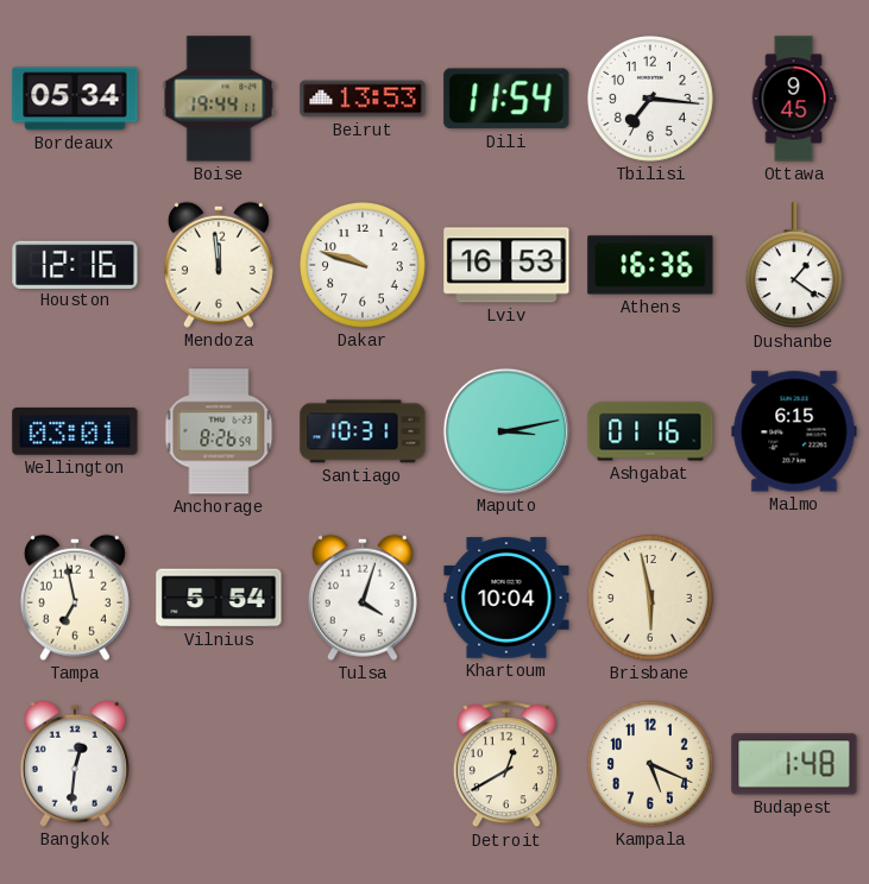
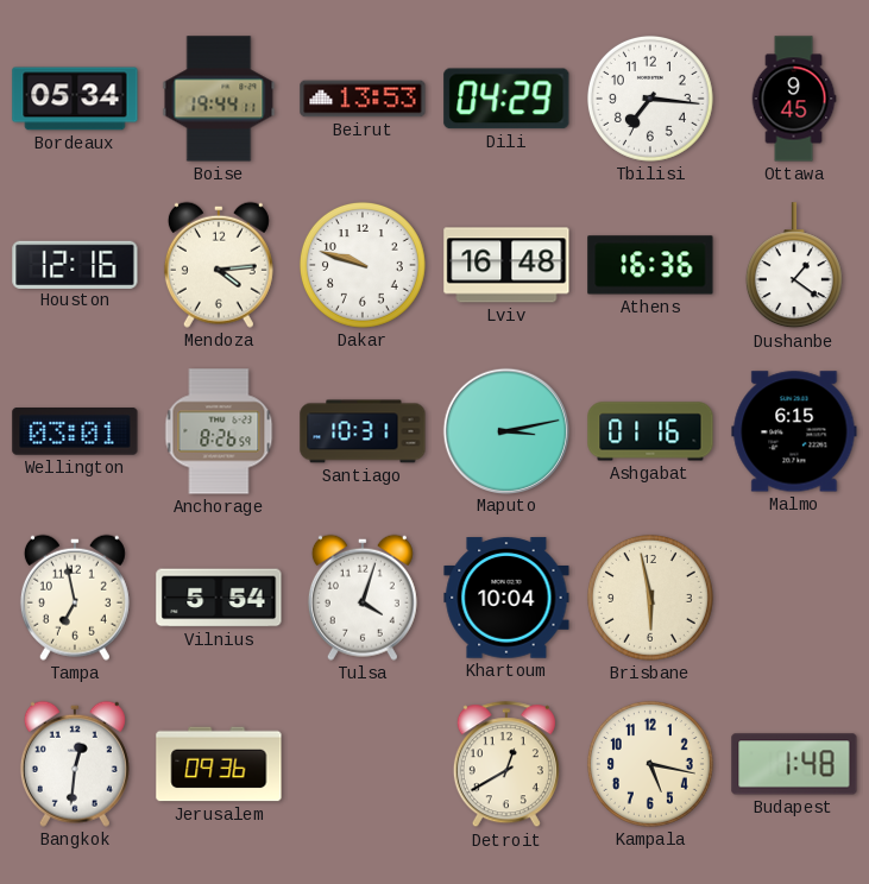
Dili: 11:54 -> 04:29
Mendoza: 11:59 -> 4:14
Lviv: 16:53 -> 16:48
Jerusalem: none -> 09:36
Kampala: 5:19 -> 5:17
